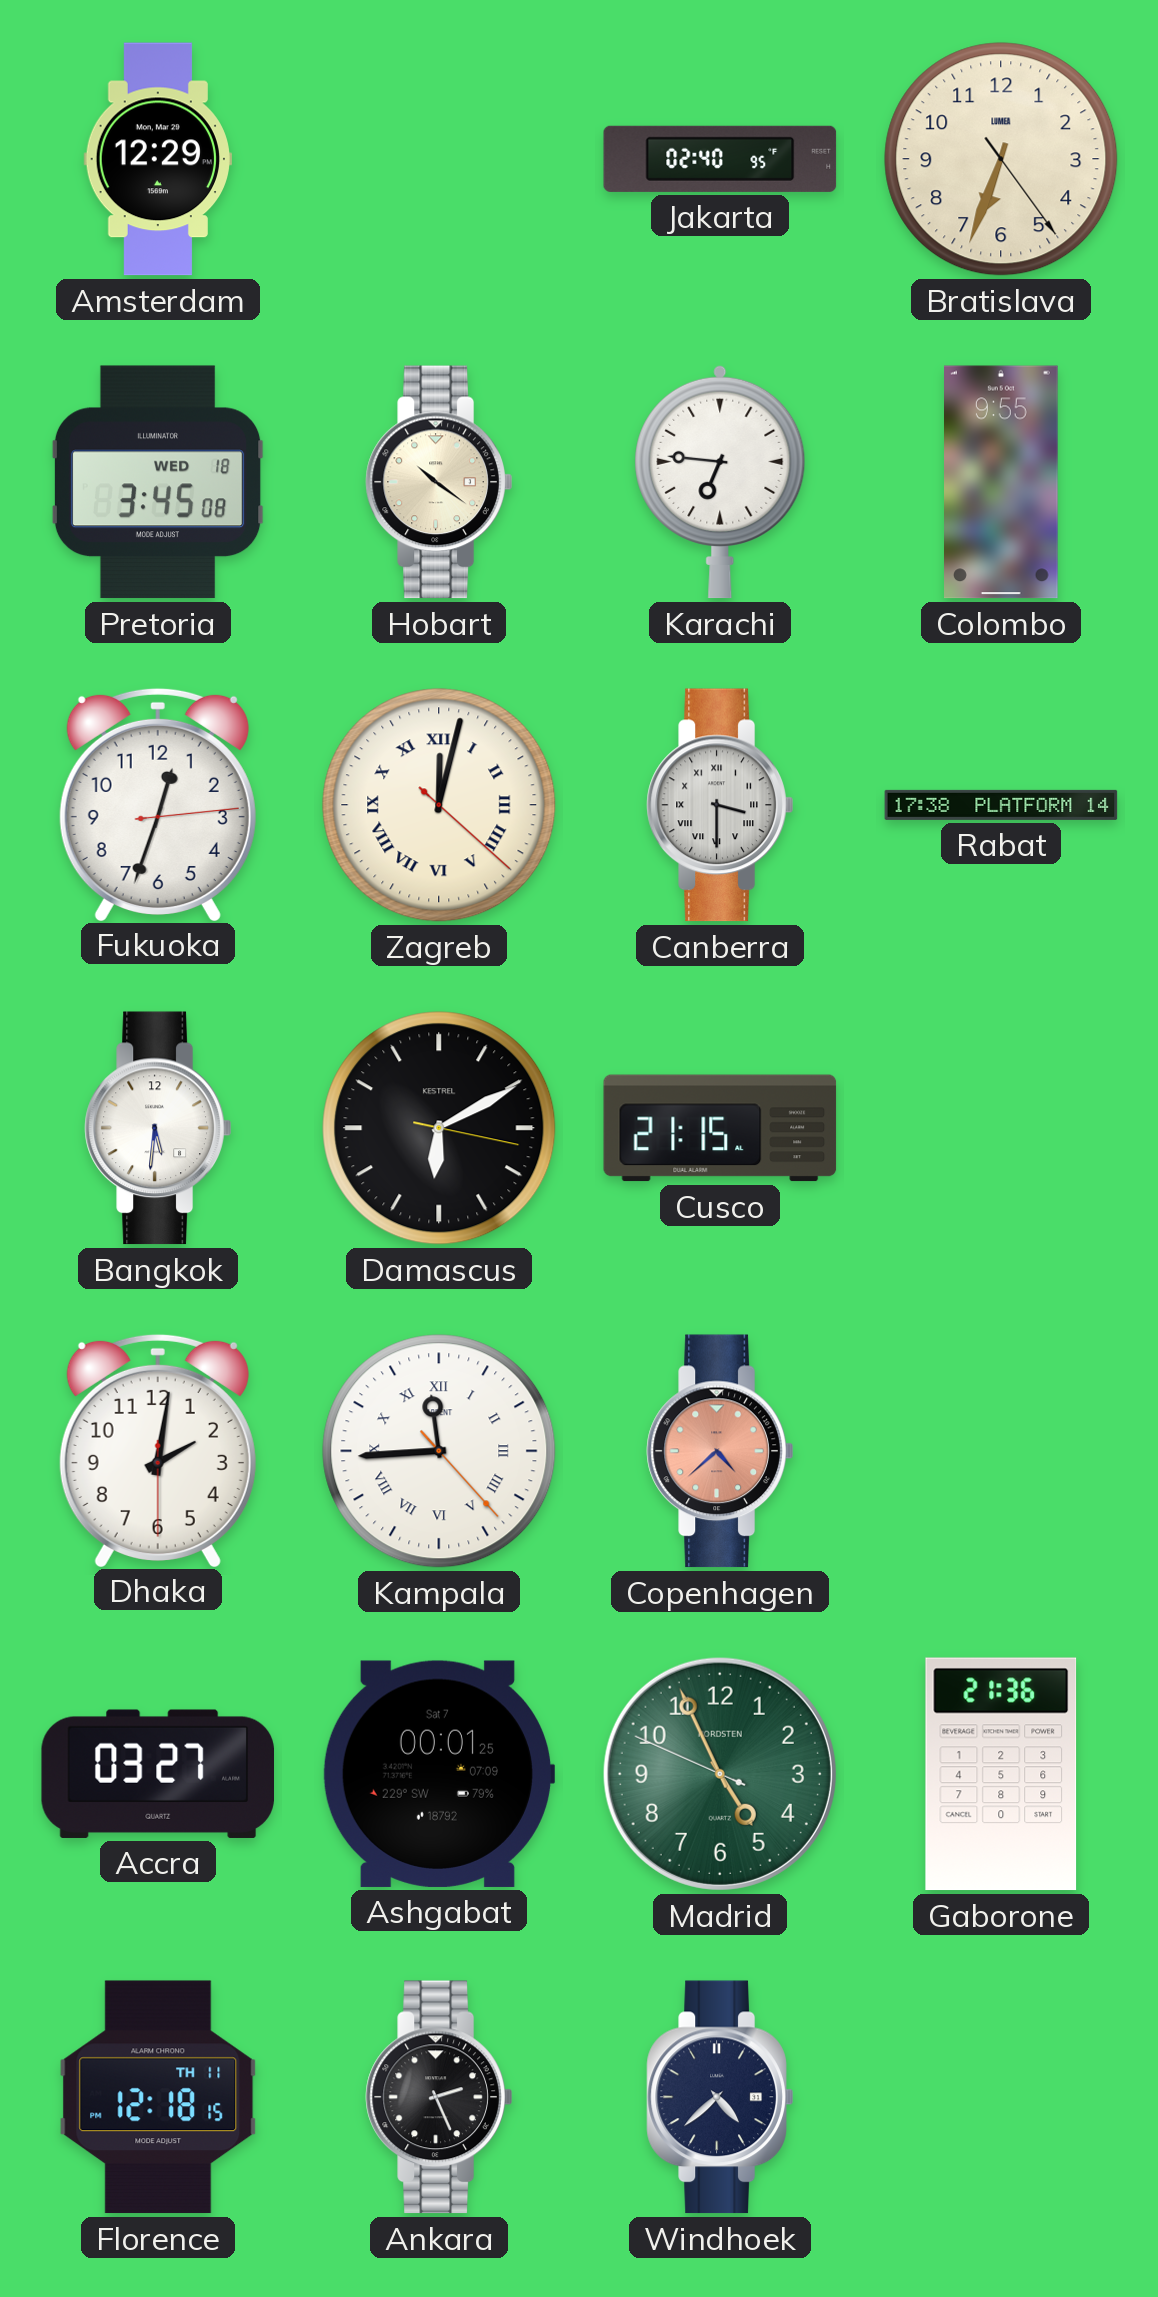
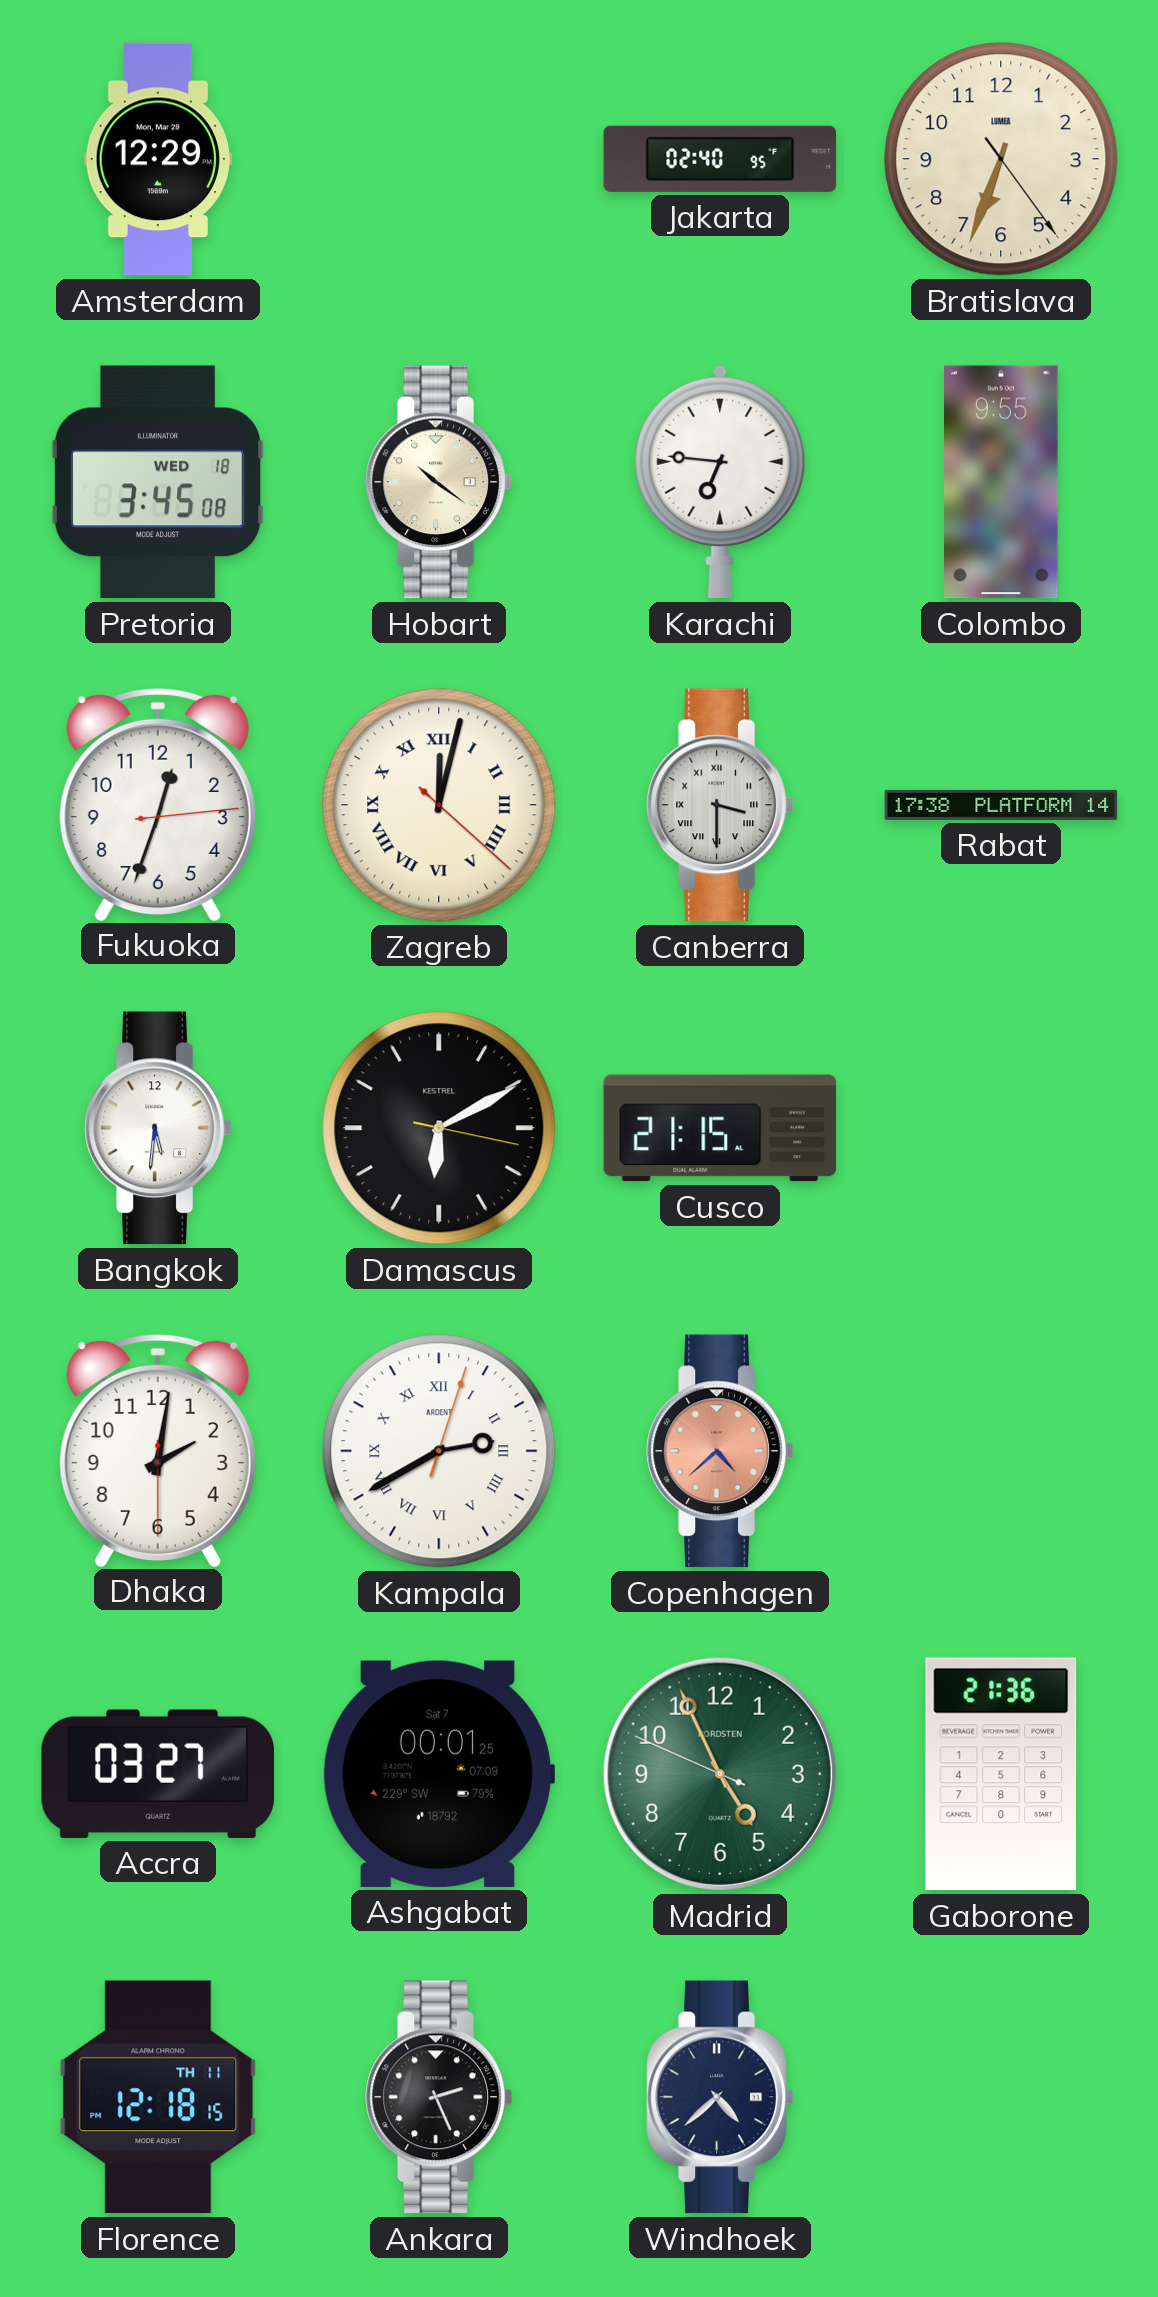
Kampala: 11:44 -> 2:40
